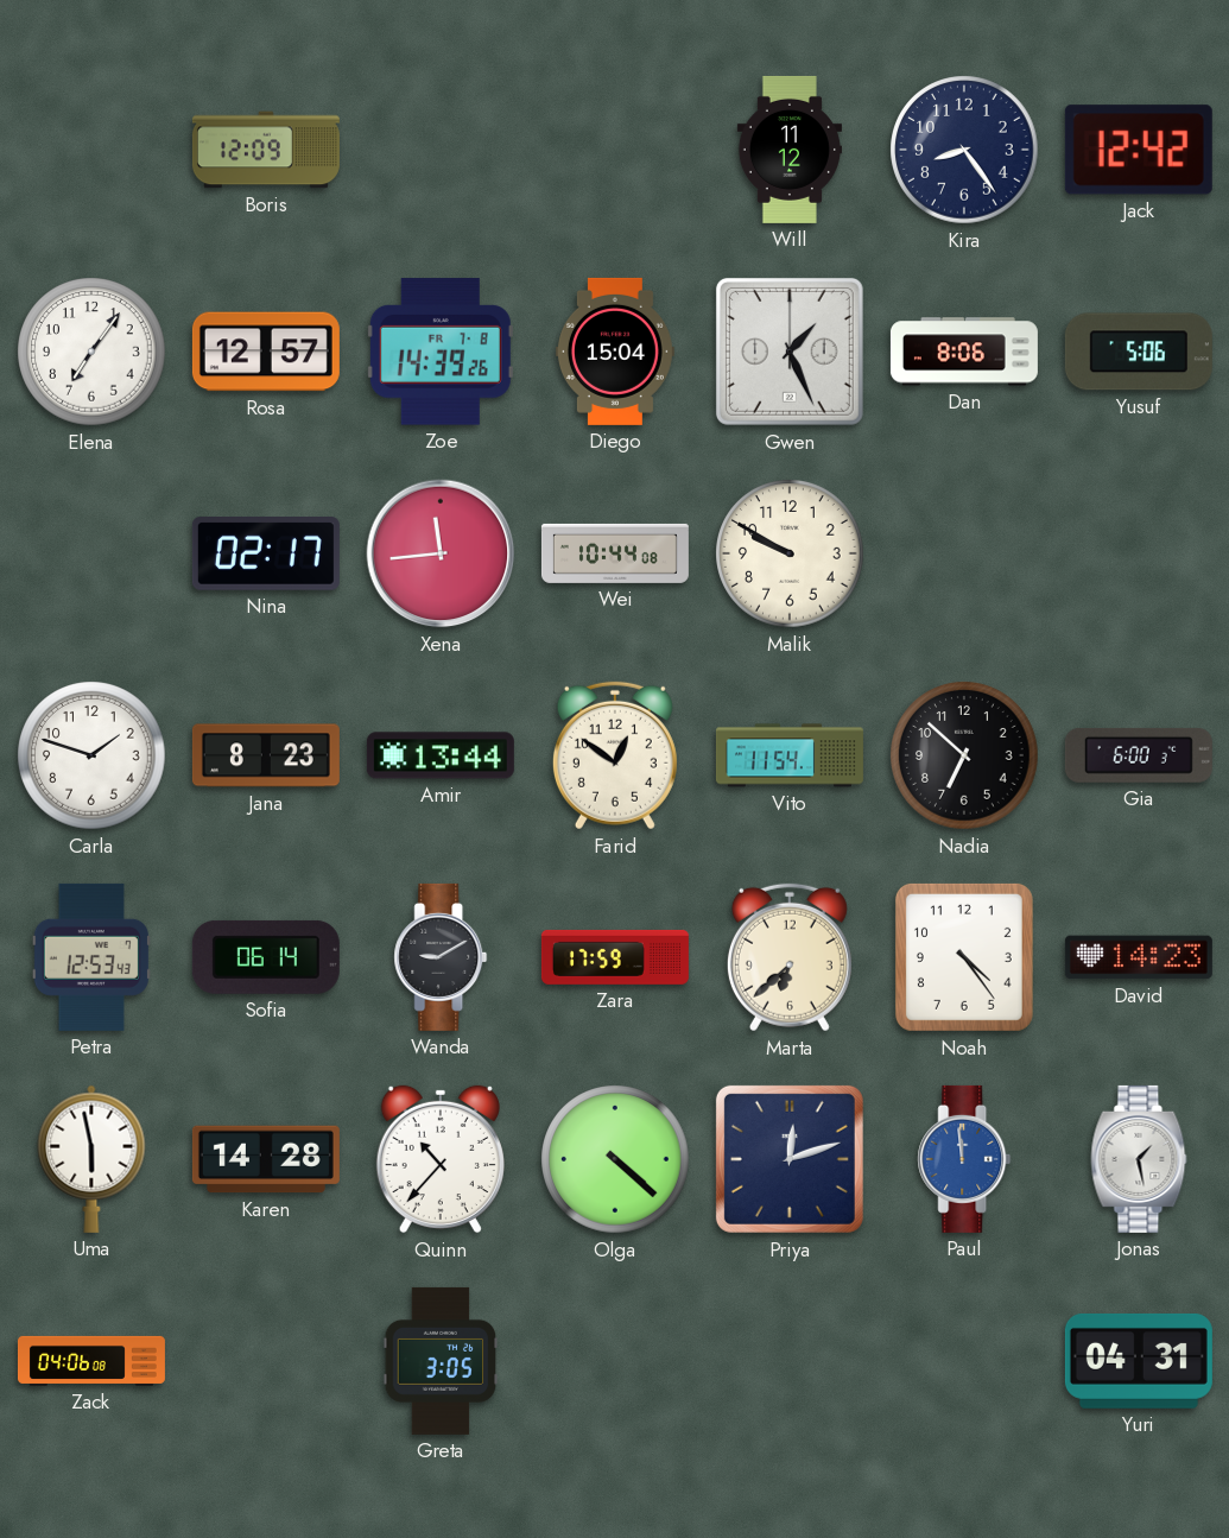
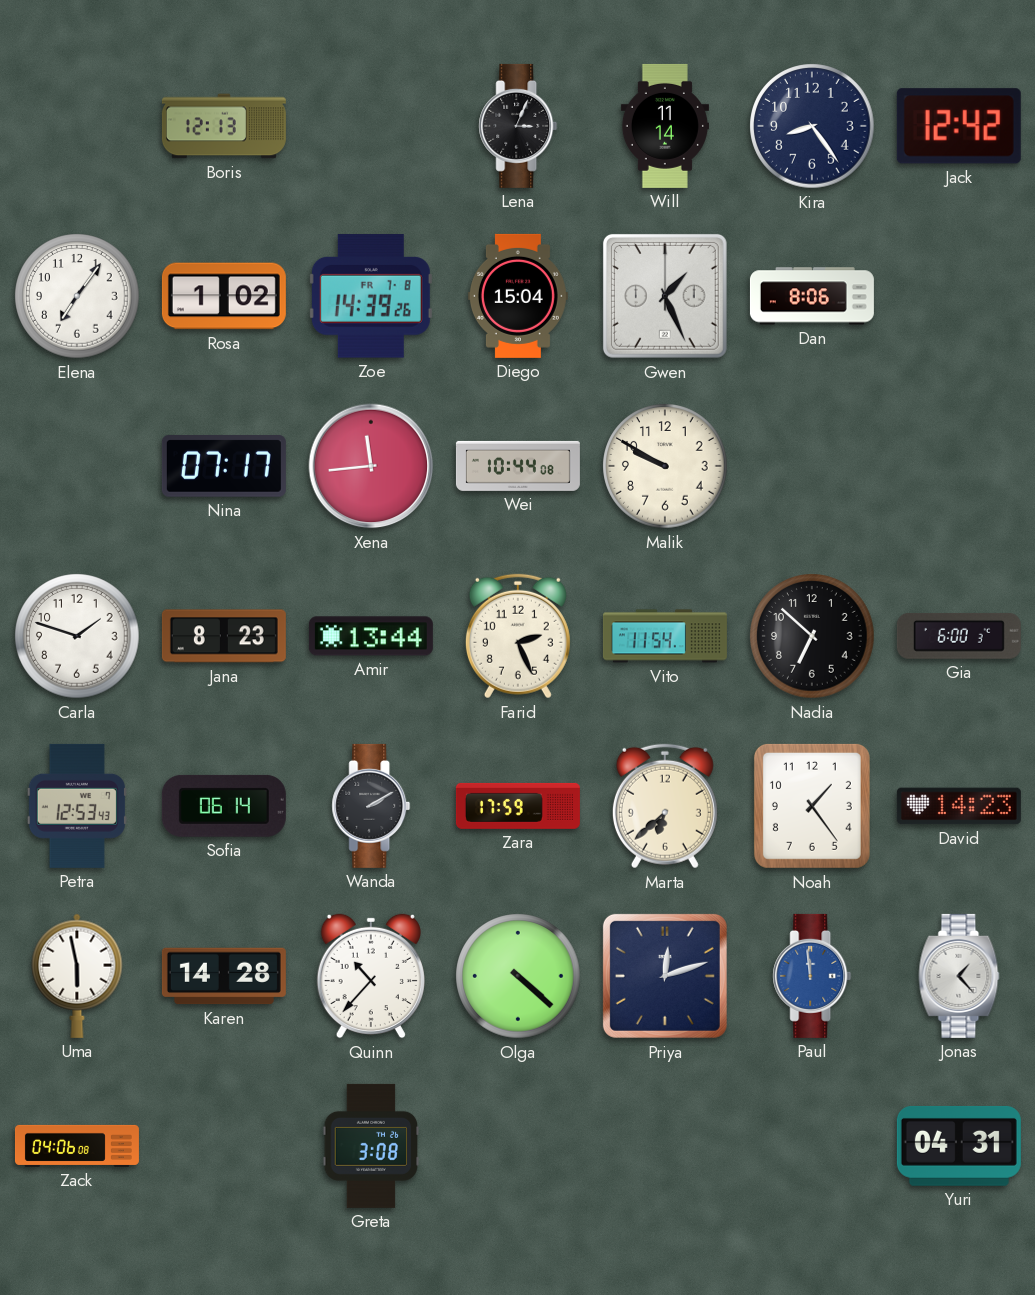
Boris: 12:09 -> 12:13
Lena: none -> 3:04
Will: 11:12 -> 11:14
Rosa: 12:57 -> 1:02
Yusuf: 5:06 -> none
Nina: 02:17 -> 07:17
Farid: 12:51 -> 2:26
Wanda: 9:10 -> 2:10
Noah: 4:24 -> 1:24
Jonas: 1:28 -> 1:23
Greta: 3:05 -> 3:08
